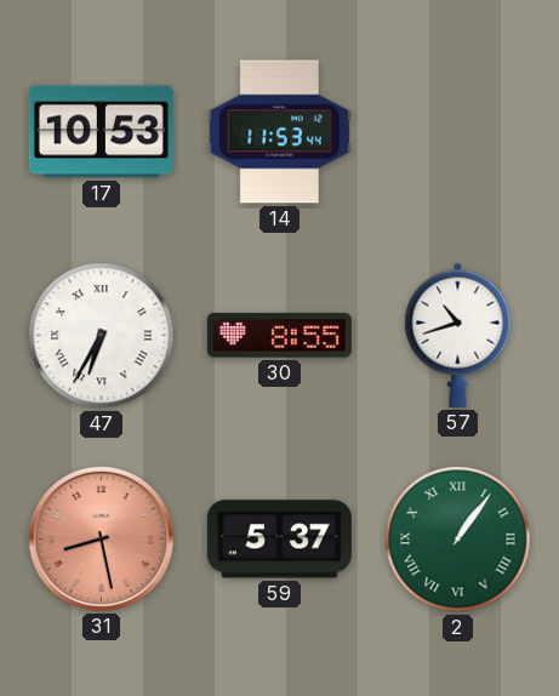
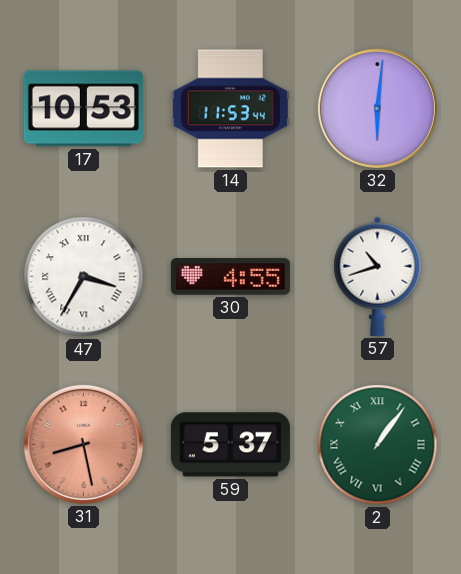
32: none -> 6:01
47: 6:35 -> 3:35
30: 8:55 -> 4:55
